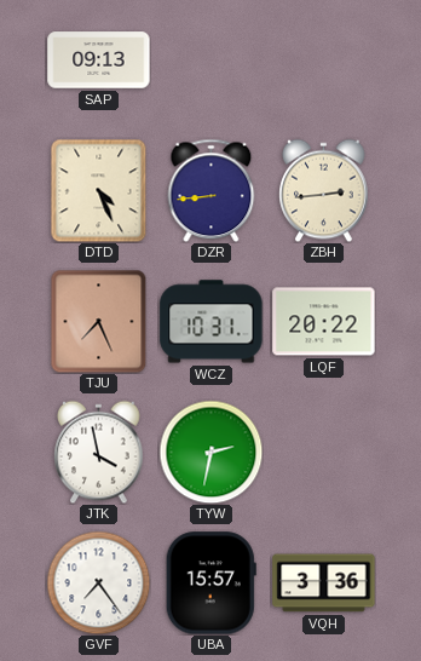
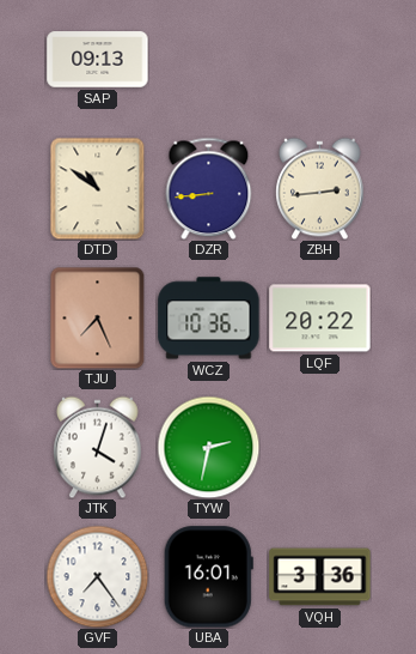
DTD: 4:26 -> 10:51
WCZ: 10:31 -> 10:36
JTK: 3:58 -> 4:03
UBA: 15:57 -> 16:01
